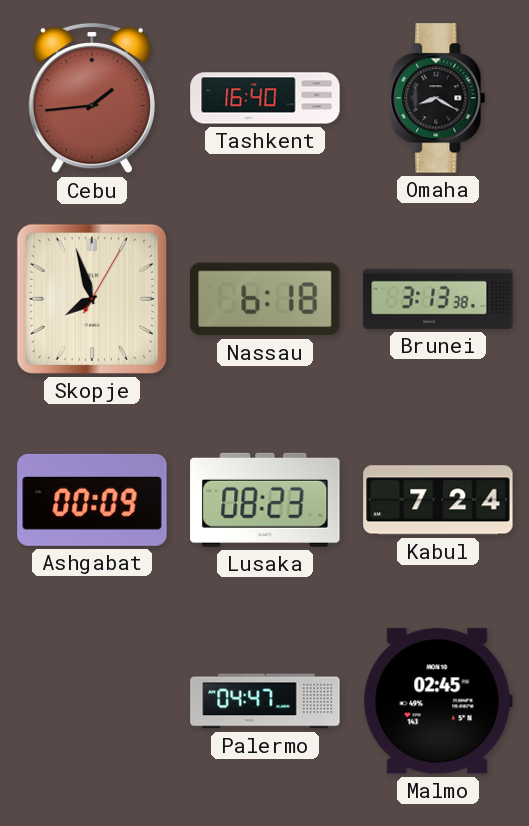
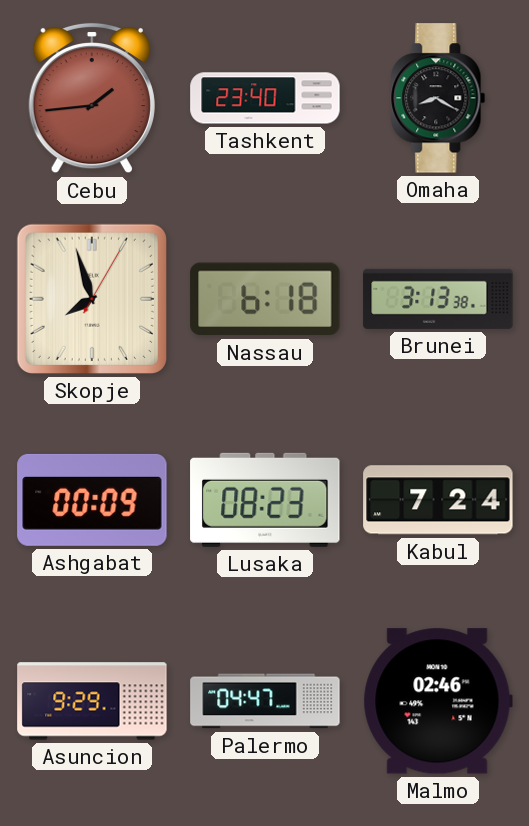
Tashkent: 16:40 -> 23:40
Asuncion: none -> 9:29
Malmo: 02:45 -> 02:46
